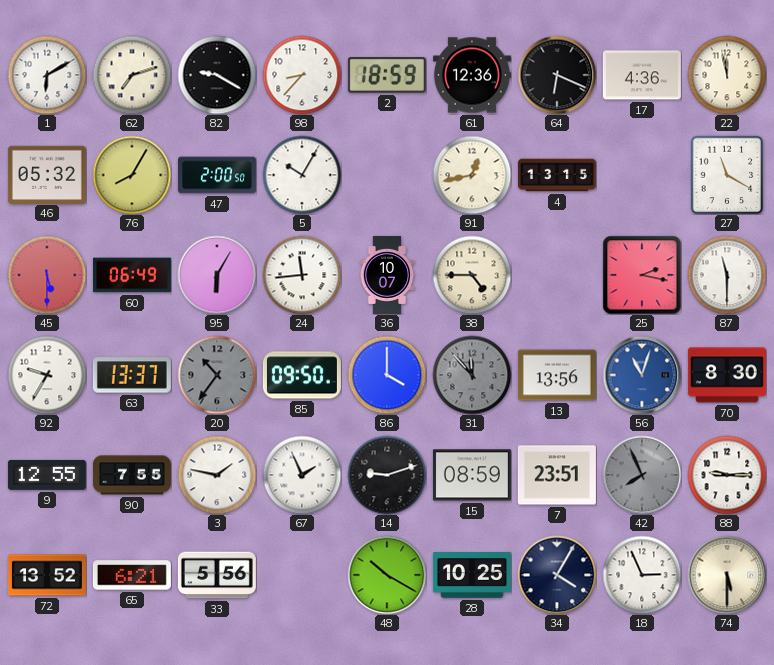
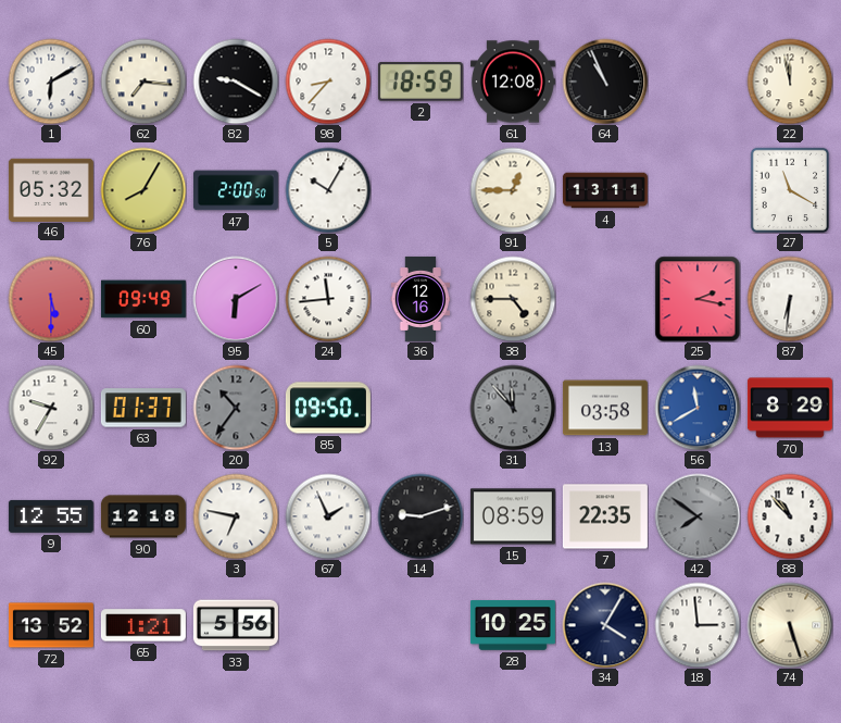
62: 7:12 -> 7:16
61: 12:36 -> 12:08
64: 6:19 -> 10:56
17: 4:36 -> none
91: 12:43 -> 12:45
4: 13:15 -> 13:11
60: 06:49 -> 09:49
95: 6:05 -> 6:10
36: 10:07 -> 12:16
87: 11:30 -> 6:31
63: 13:37 -> 01:37
86: 4:00 -> none
13: 13:56 -> 03:58
56: 11:03 -> 11:40
70: 8:30 -> 8:29
90: 7:55 -> 12:18
3: 1:47 -> 6:47
7: 23:51 -> 22:35
42: 7:56 -> 7:51
88: 9:15 -> 10:53
65: 6:21 -> 1:21
48: 10:20 -> none
18: 2:56 -> 2:59
74: 5:30 -> 5:27
